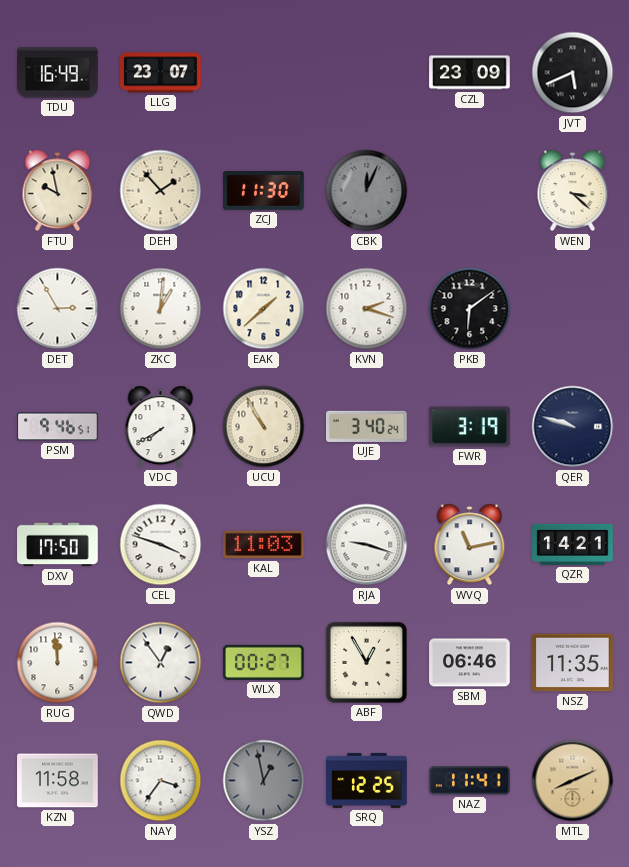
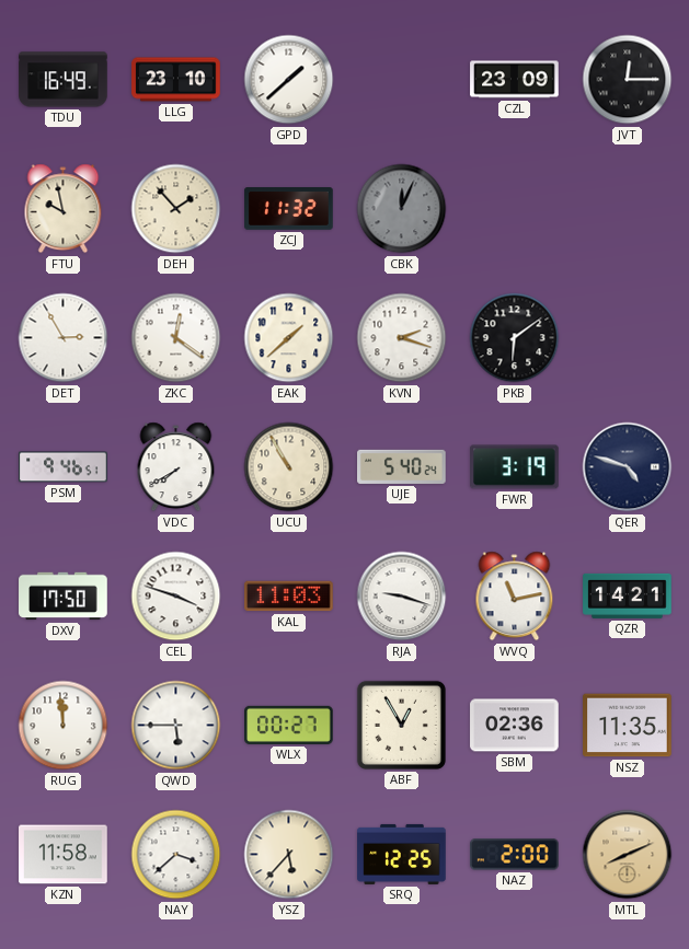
LLG: 23:07 -> 23:10
GPD: none -> 1:38
JVT: 5:41 -> 12:15
ZCJ: 11:30 -> 11:32
WEN: 3:22 -> none
ZKC: 1:01 -> 12:21
UJE: 3:40 -> 5:40
QER: 9:48 -> 4:48
QWD: 12:54 -> 5:45
SBM: 06:46 -> 02:36
NAY: 3:36 -> 3:38
YSZ: 12:58 -> 5:37
YSZ dial: grey -> cream
NAZ: 11:41 -> 2:00
